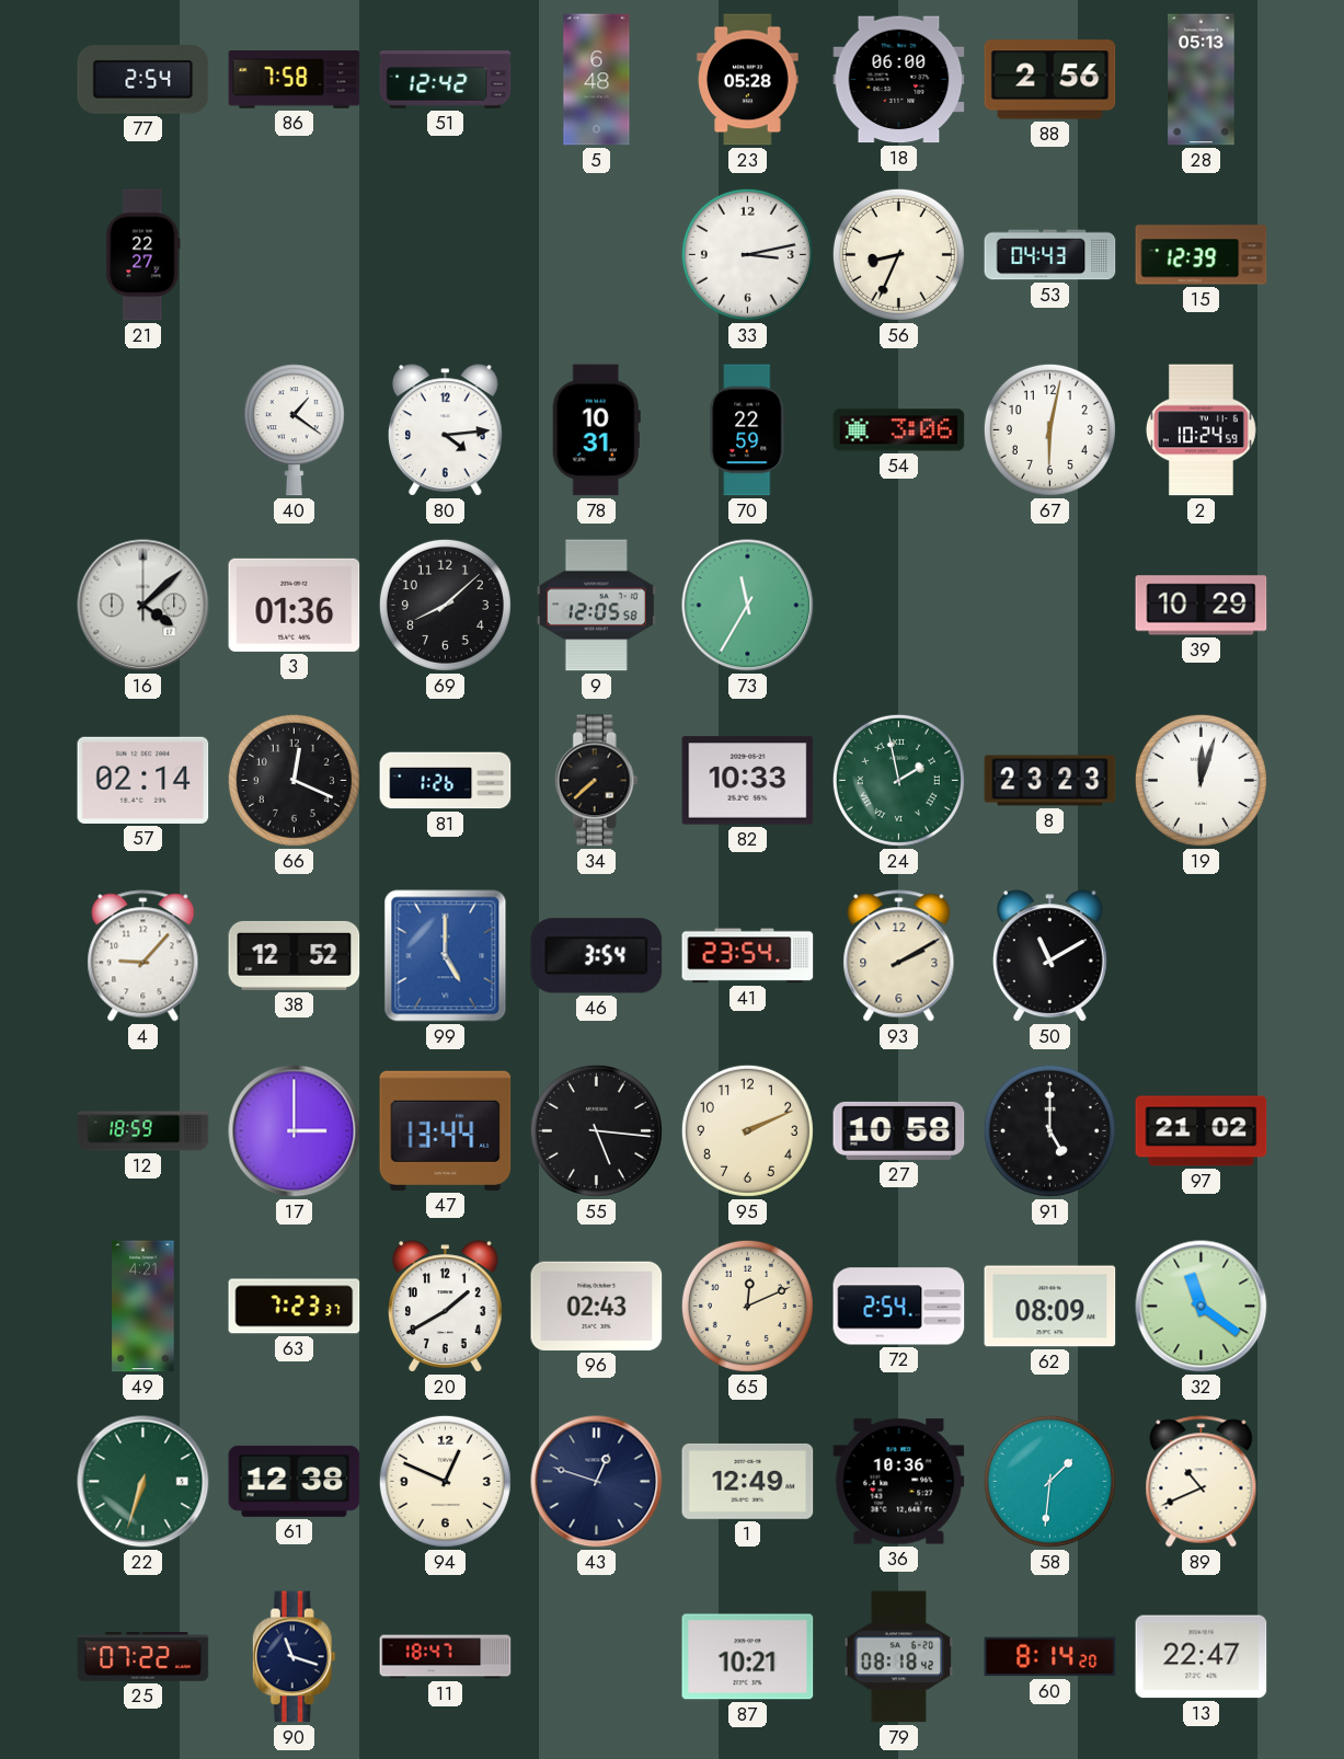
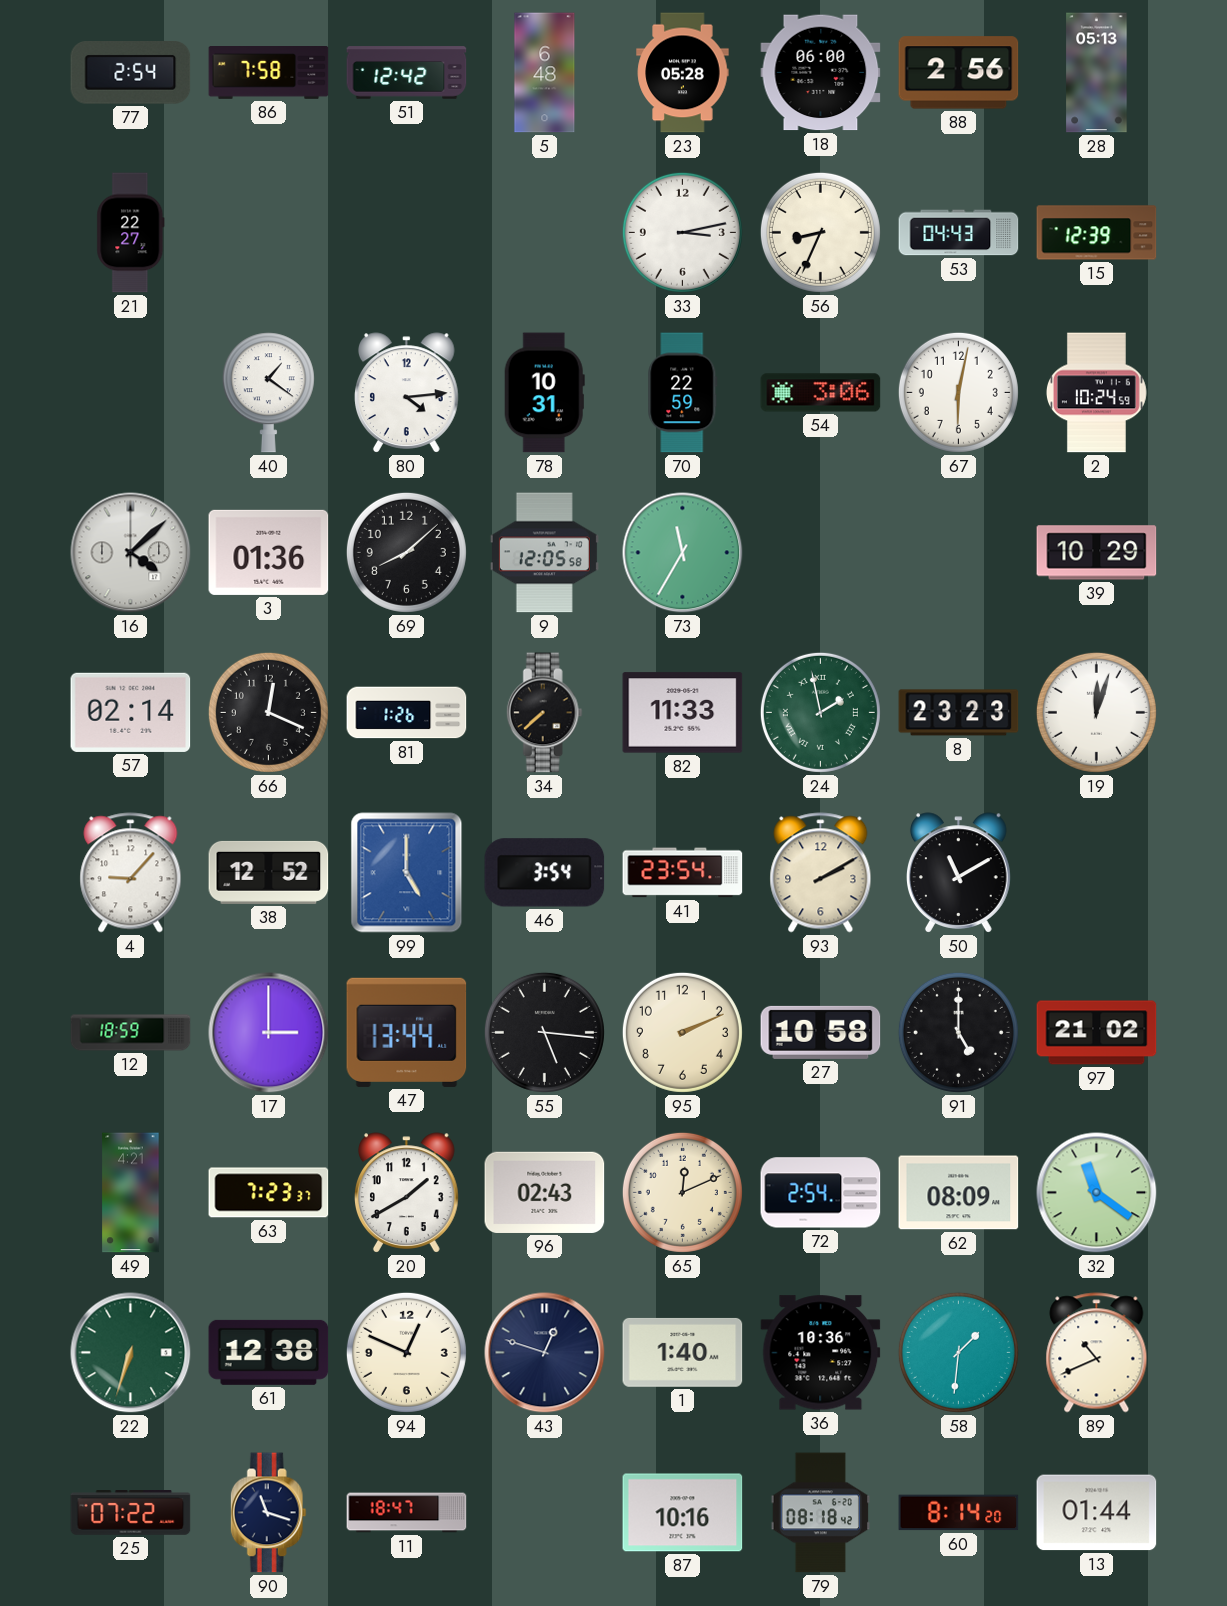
82: 10:33 -> 11:33
1: 12:49 -> 1:40
87: 10:21 -> 10:16
13: 22:47 -> 01:44
